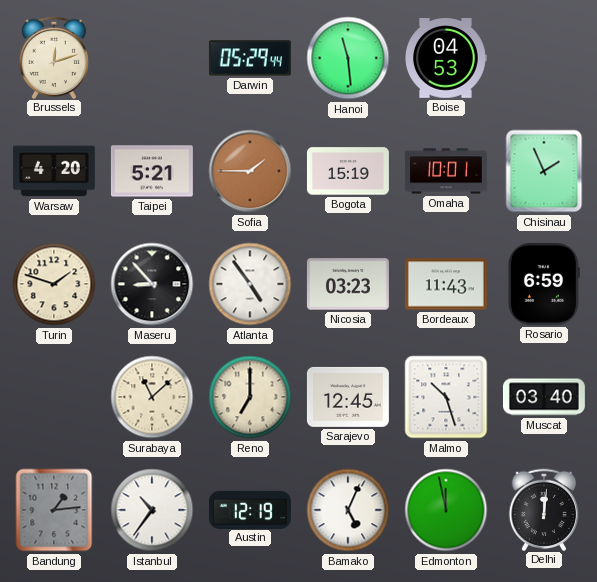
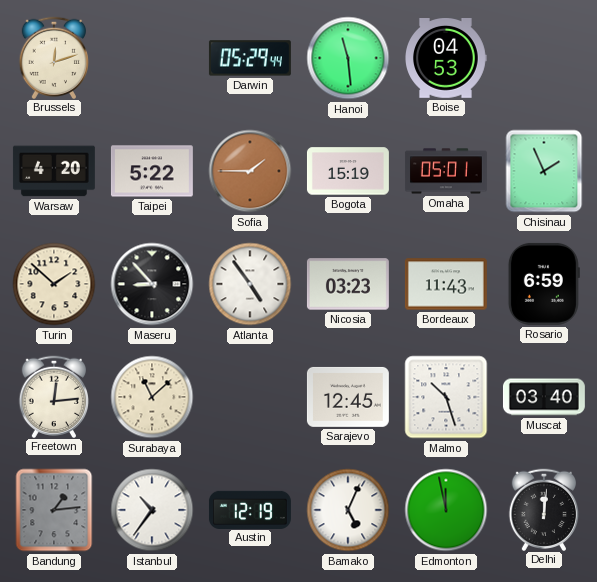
Taipei: 5:21 -> 5:22
Omaha: 10:01 -> 05:01
Turin: 1:48 -> 1:52
Freetown: none -> 12:14
Reno: 7:00 -> none
